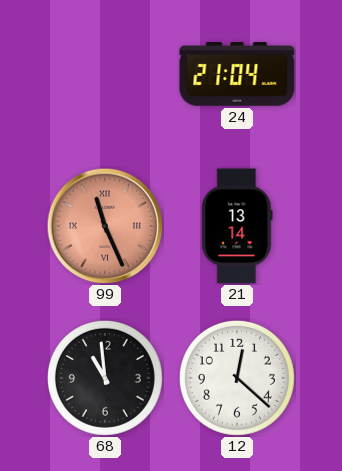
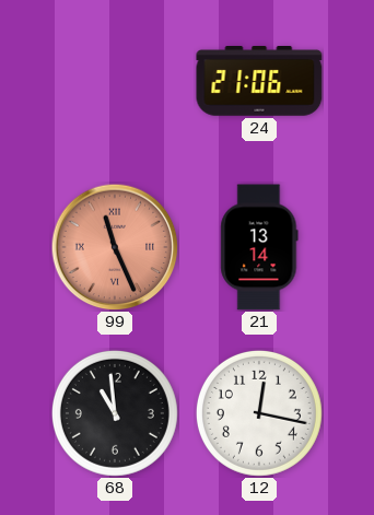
24: 21:04 -> 21:06
12: 12:22 -> 12:17
